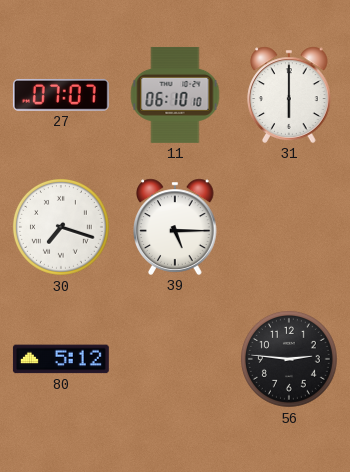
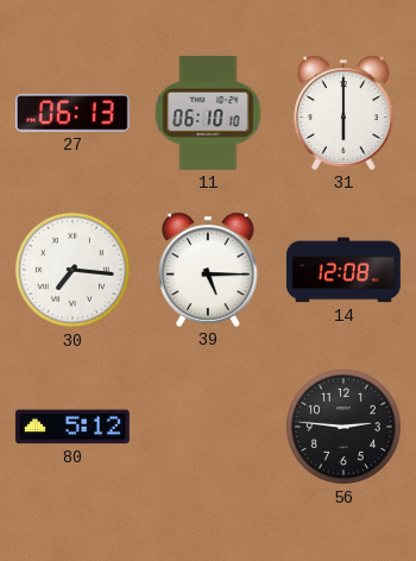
27: 07:07 -> 06:13
30: 7:18 -> 7:16
14: none -> 12:08
